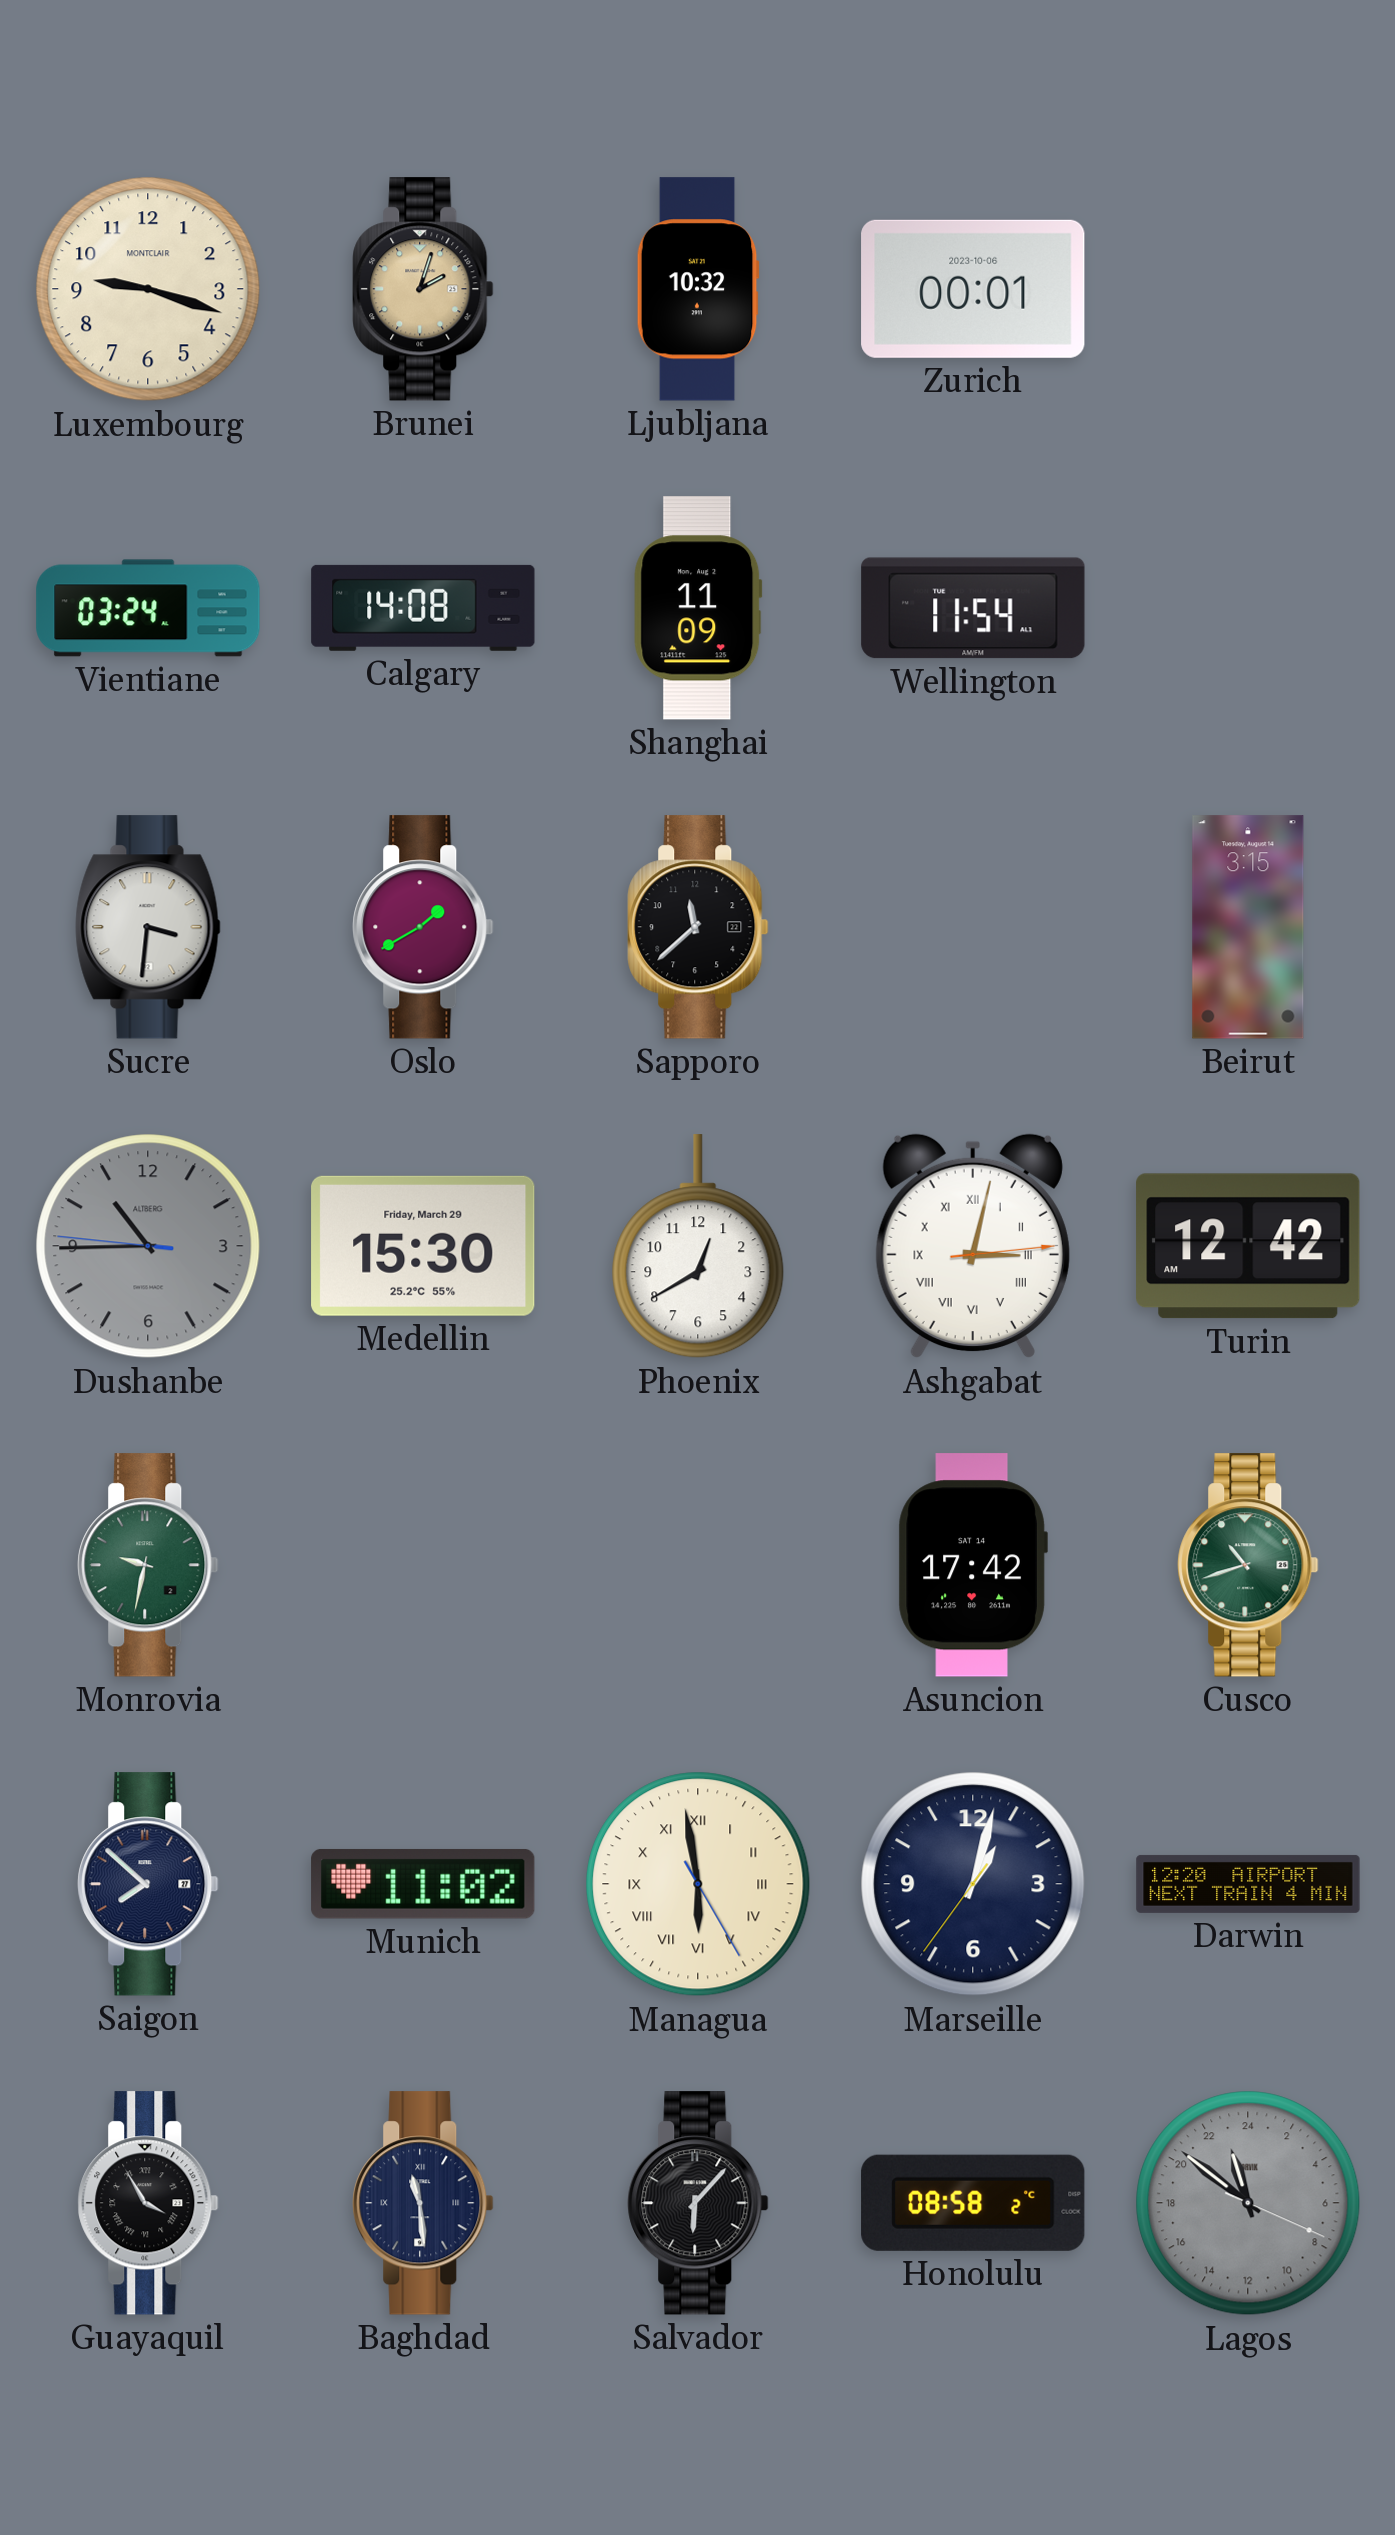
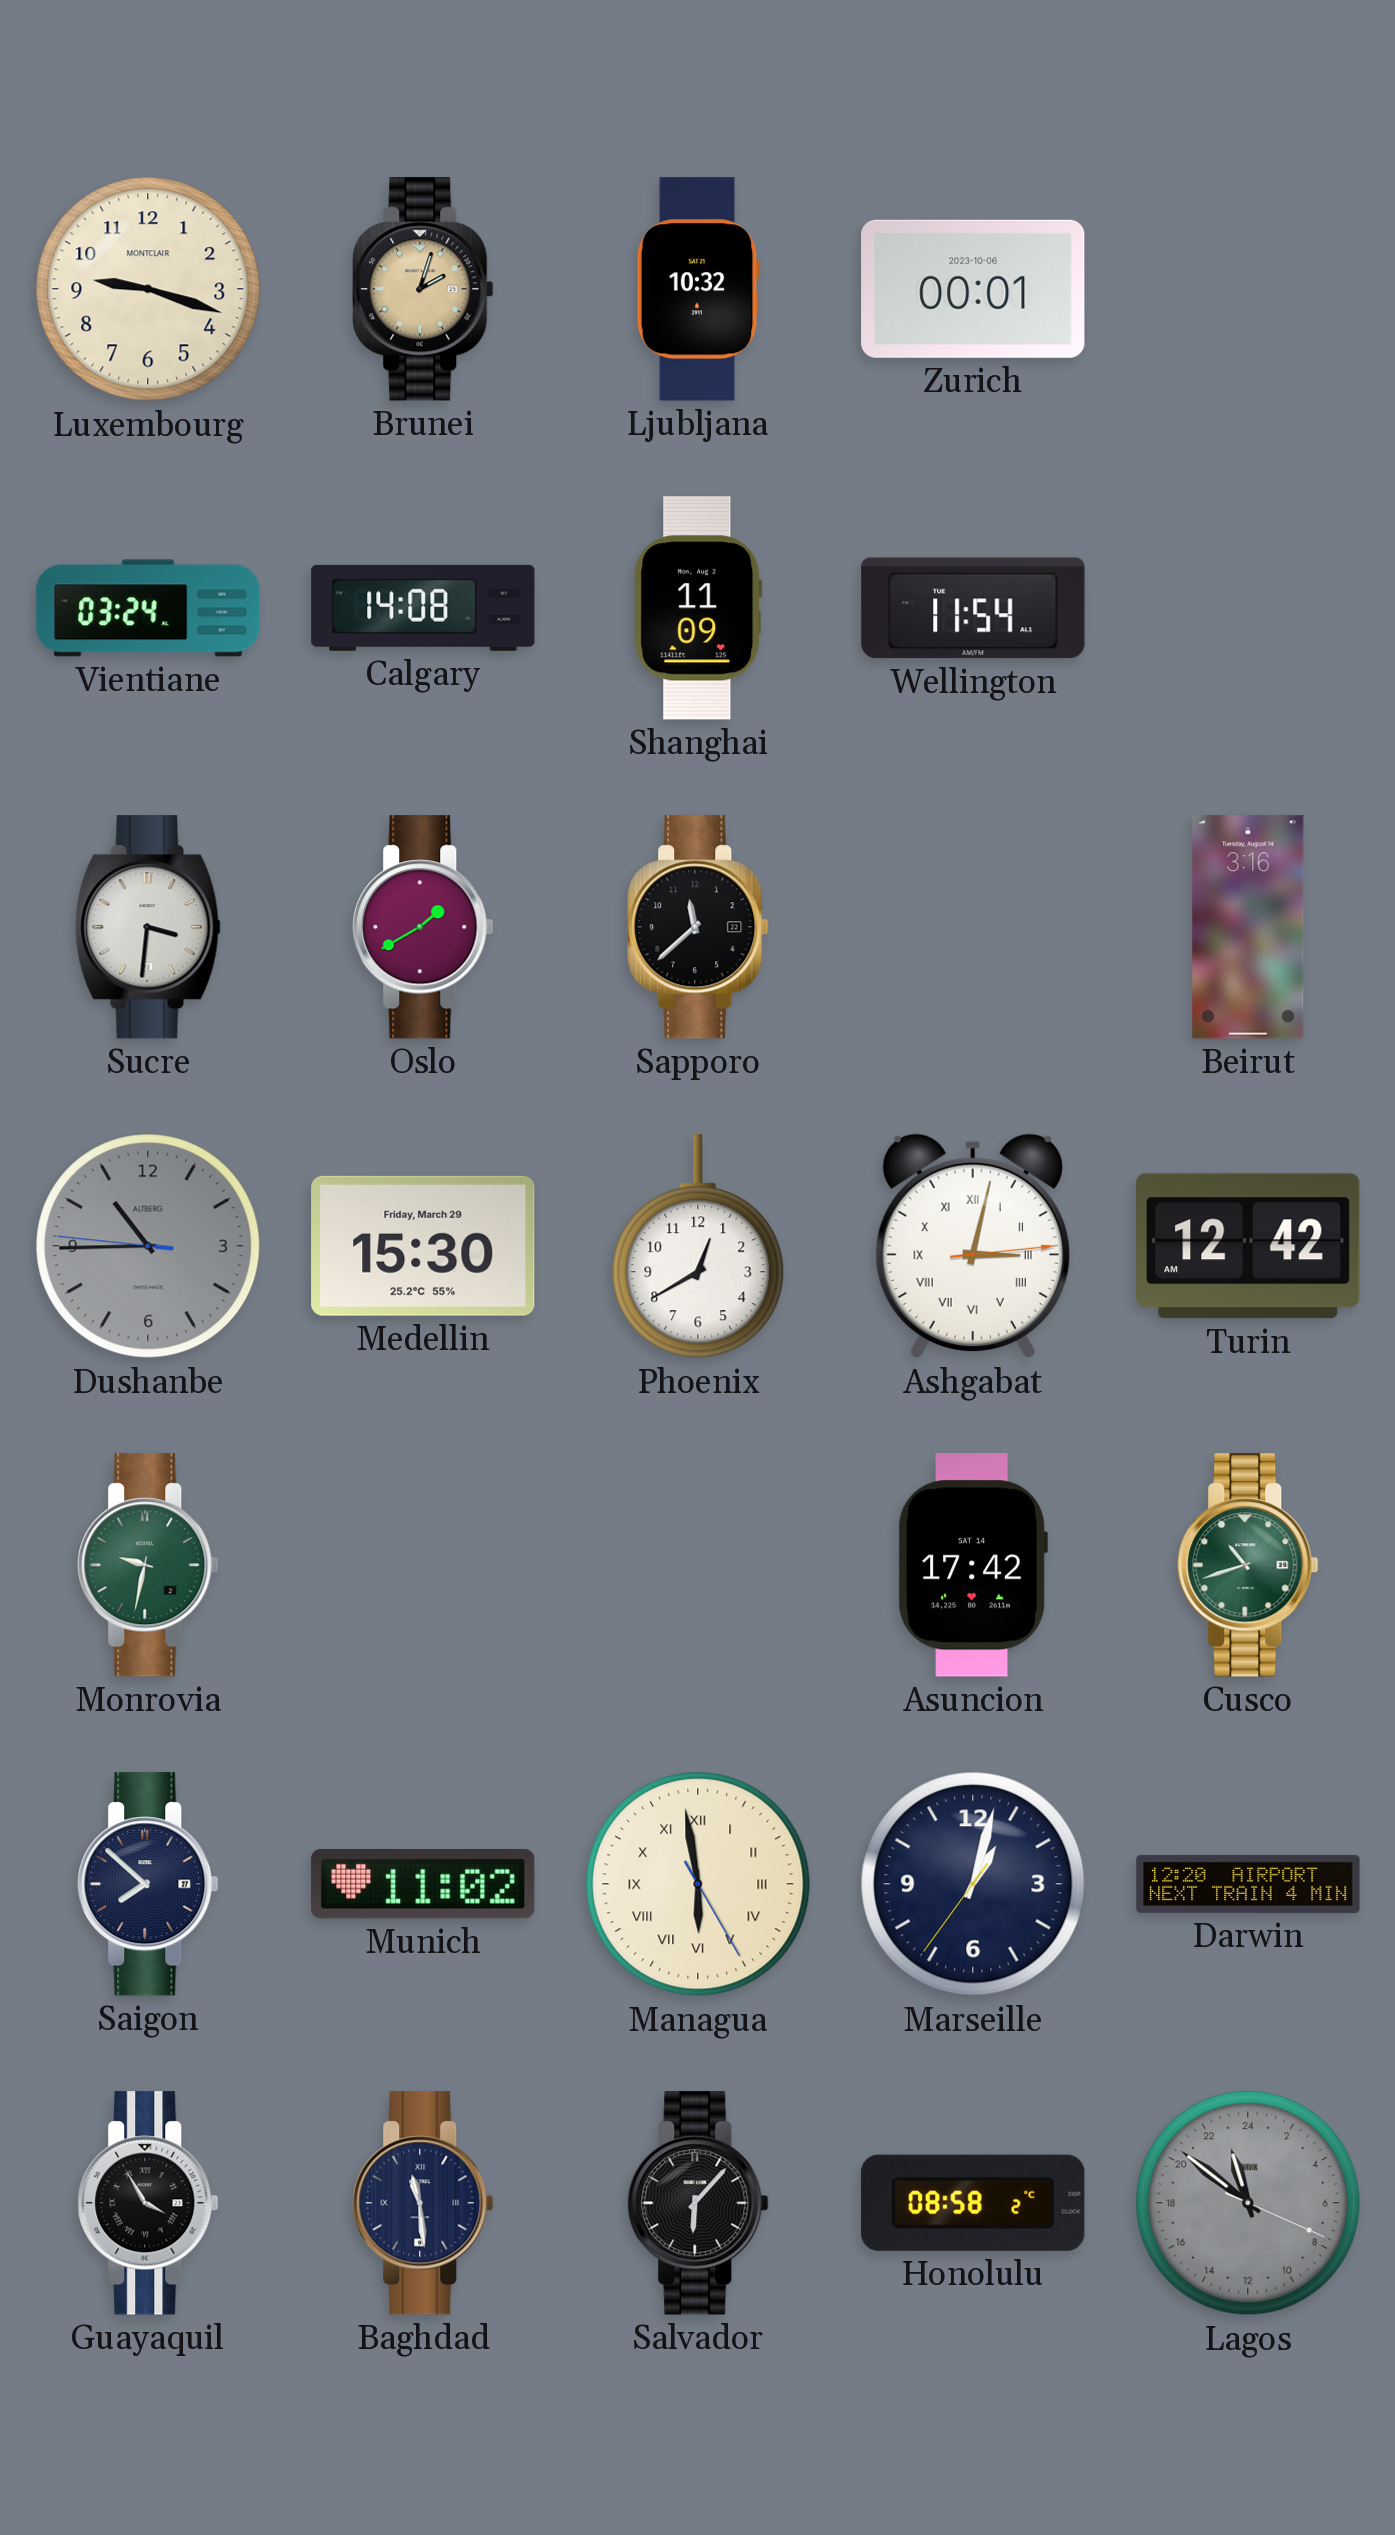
Beirut: 3:15 -> 3:16
